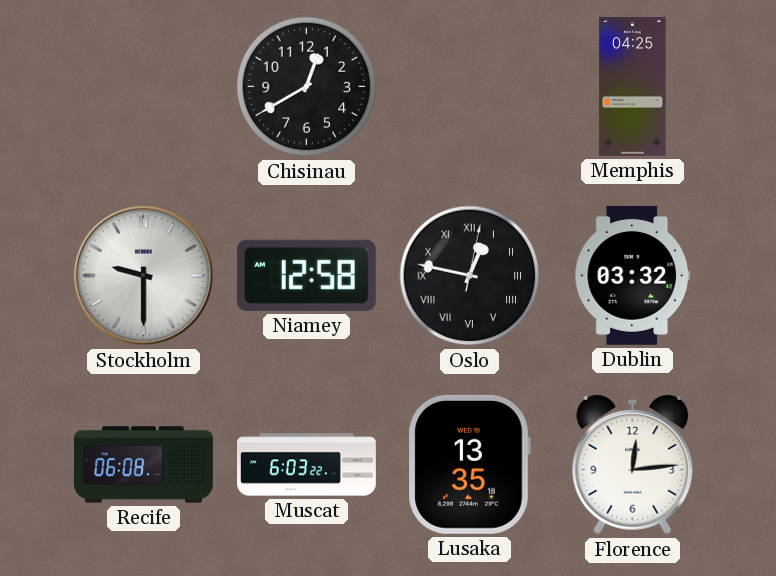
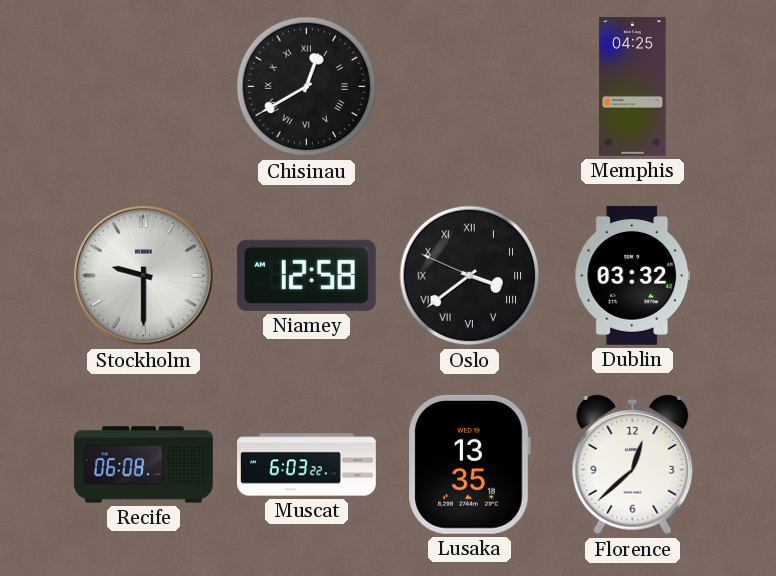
Chisinau numerals: Arabic -> Roman
Oslo: 12:47 -> 3:38
Florence: 12:14 -> 12:38
